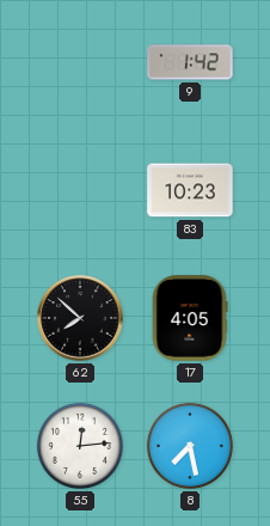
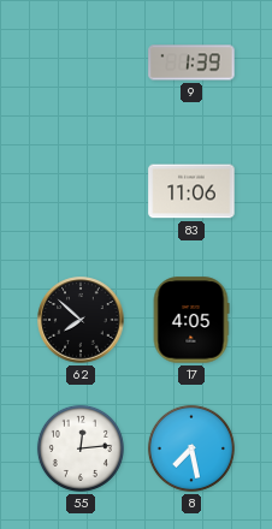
9: 1:42 -> 1:39
83: 10:23 -> 11:06
